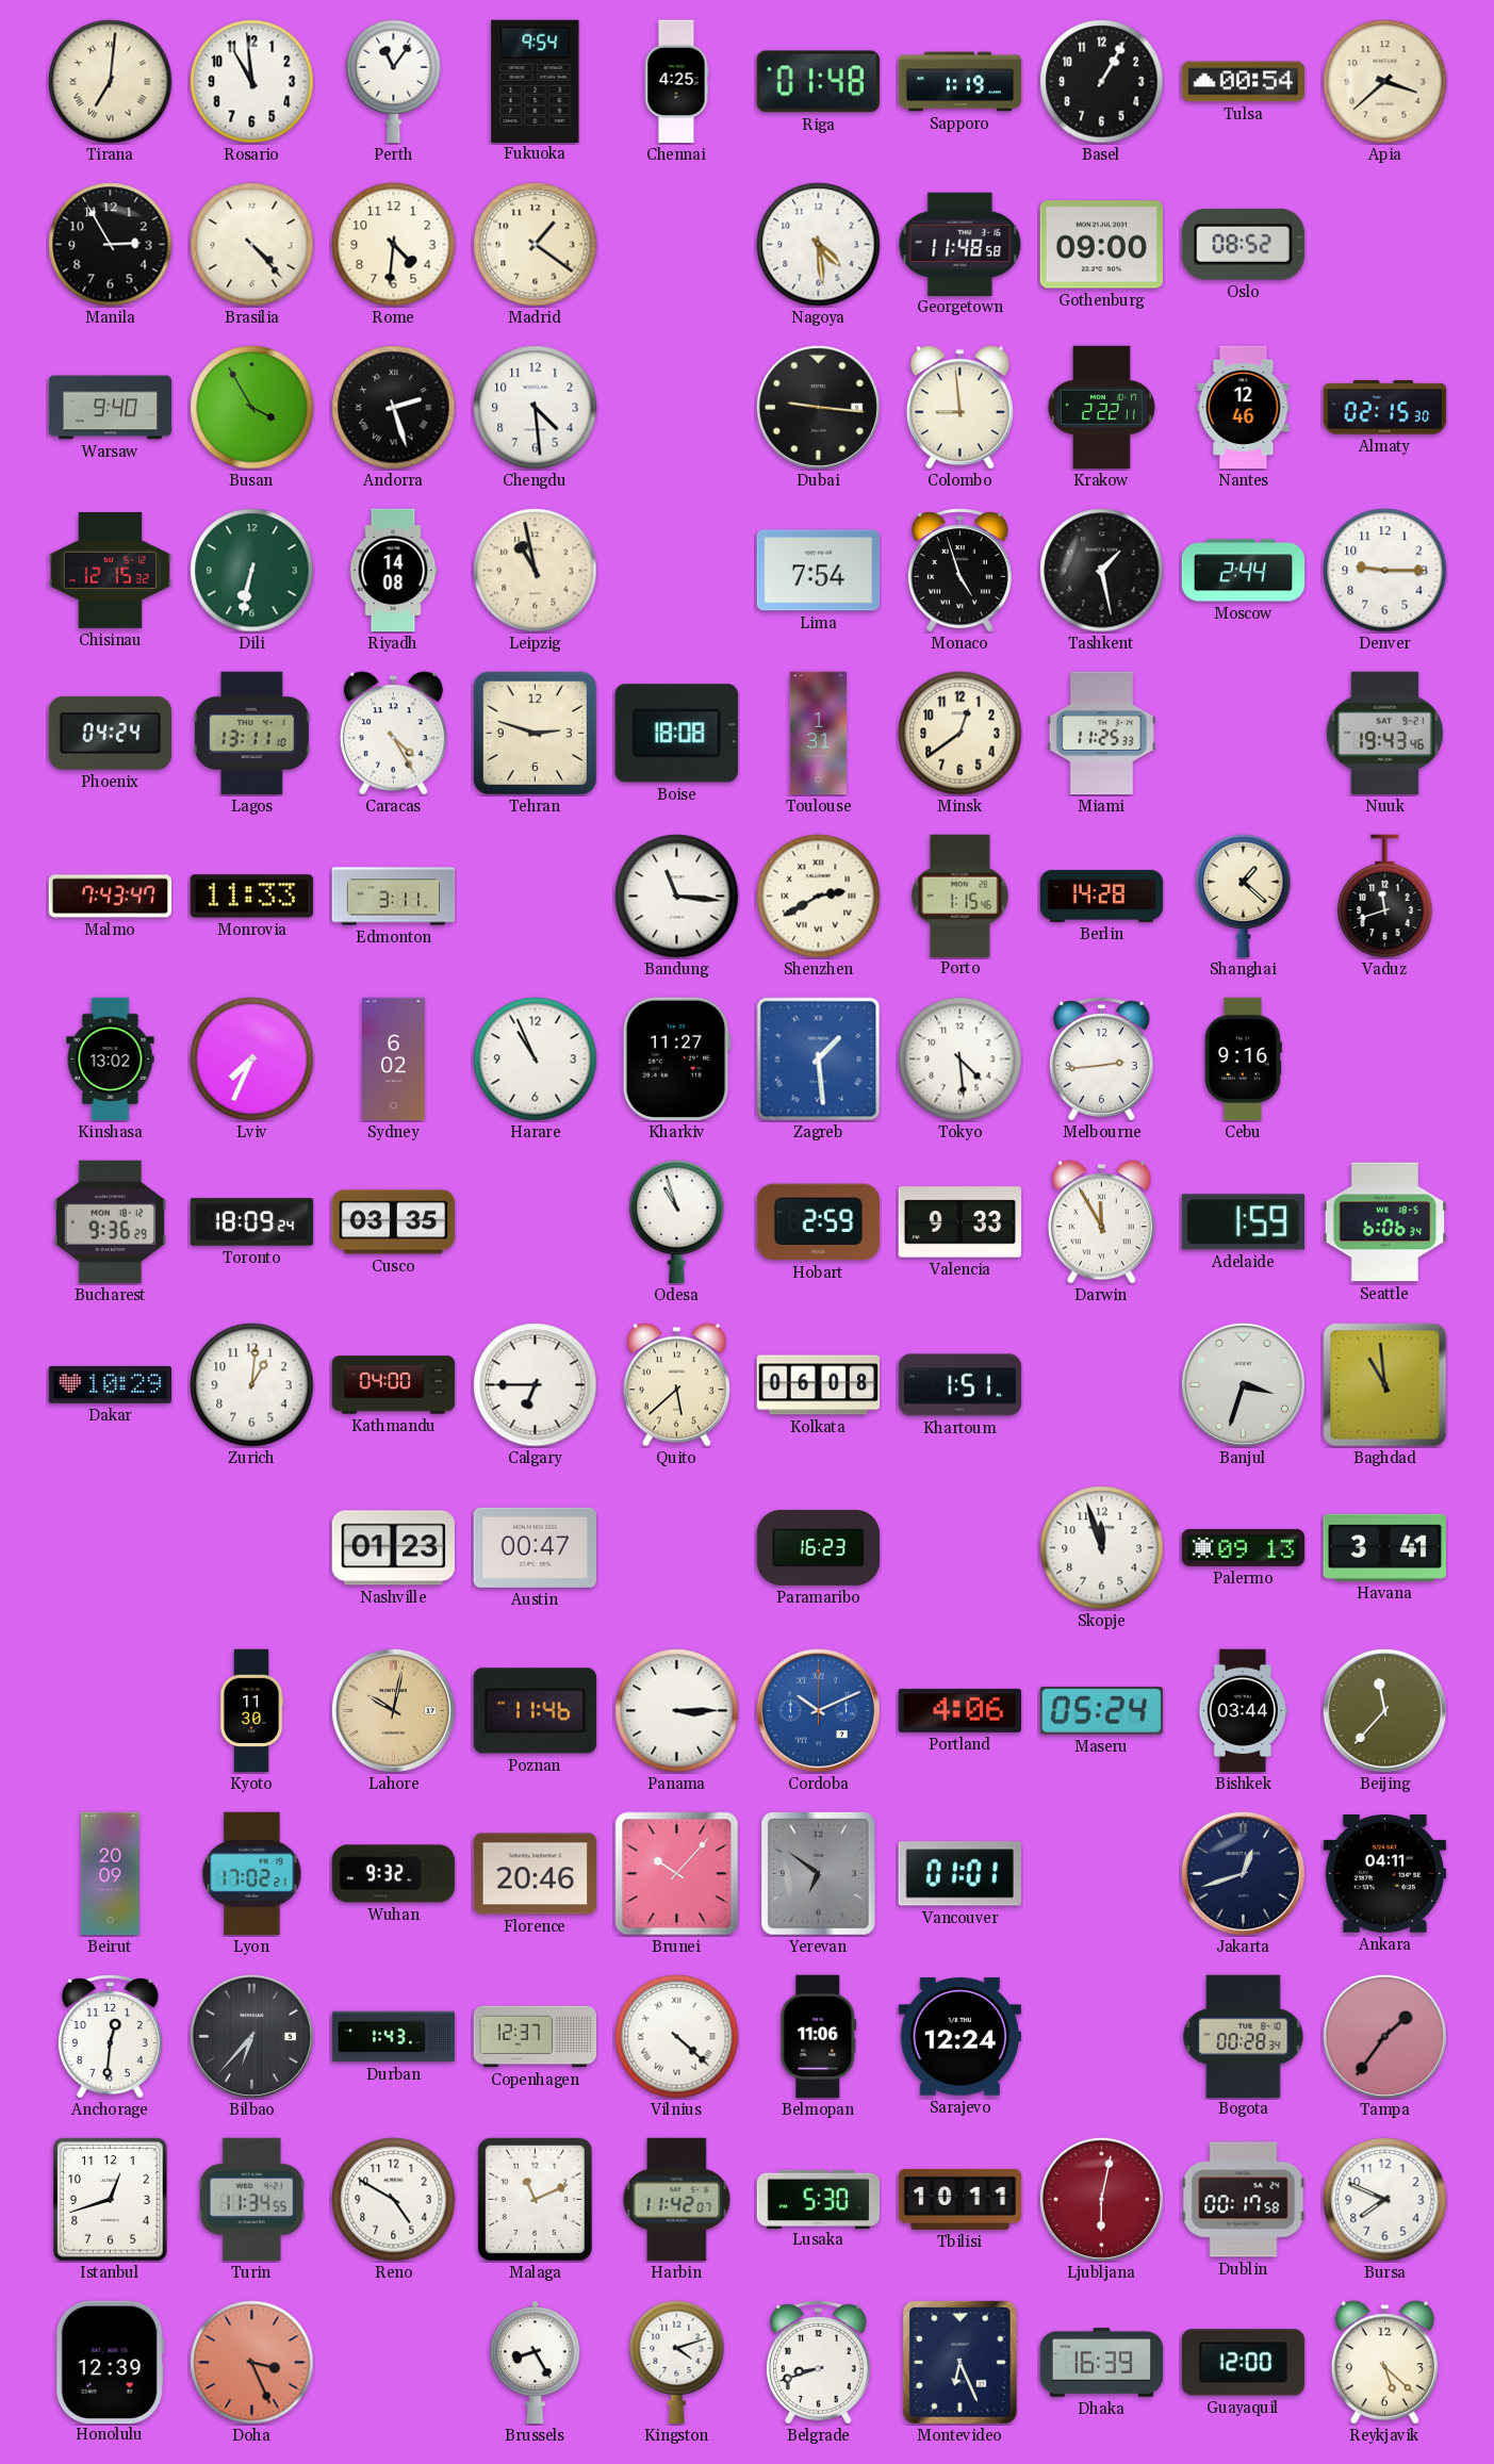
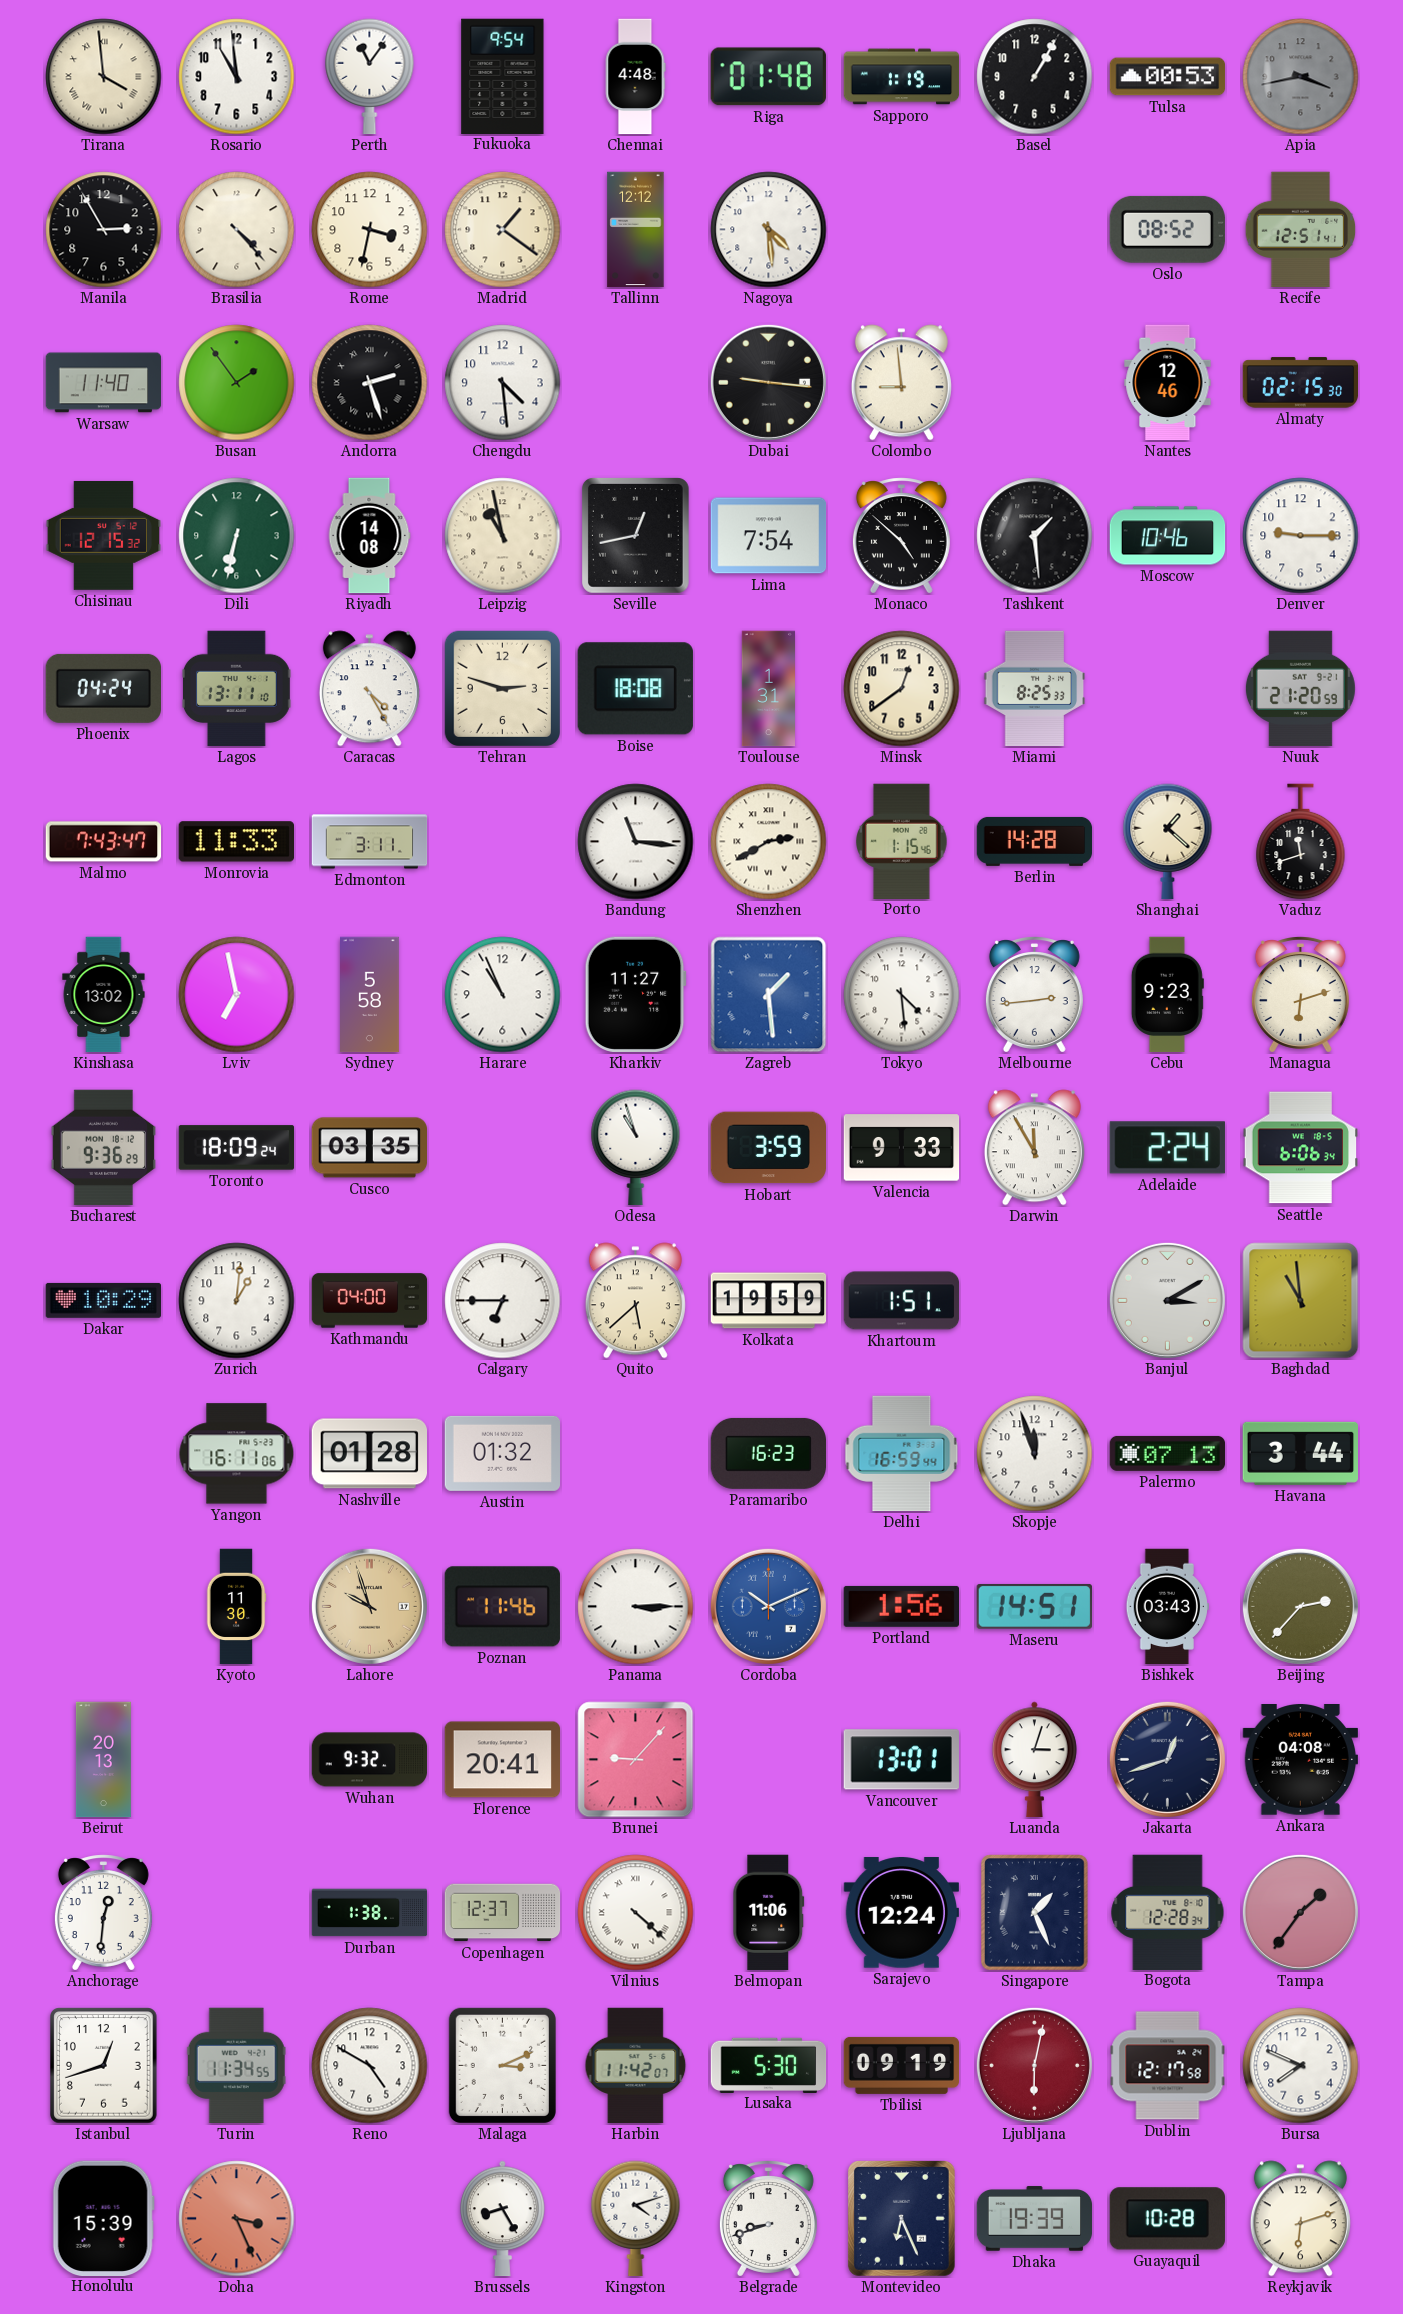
Tirana: 7:01 -> 3:59
Chennai: 4:25 -> 4:48
Tulsa: 00:54 -> 00:53
Apia: 3:38 -> 3:43
Apia dial: cream -> grey
Rome: 4:31 -> 3:32
Tallinn: none -> 12:12
Georgetown: 11:48 -> none
Gothenburg: 09:00 -> none
Recife: none -> 12:51
Warsaw: 9:40 -> 11:40
Busan: 3:55 -> 1:54
Krakow: 2:22 -> none
Seville: none -> 12:43
Monaco: 4:57 -> 4:52
Tashkent: 1:28 -> 1:29
Moscow: 2:44 -> 10:46
Miami: 11:25 -> 8:25
Nuuk: 19:43 -> 21:20
Lviv: 7:34 -> 6:58
Sydney: 6:02 -> 5:58
Cebu: 9:16 -> 9:23
Managua: none -> 6:12
Hobart: 2:59 -> 3:59
Adelaide: 1:59 -> 2:24
Kolkata: 06:08 -> 19:59
Banjul: 3:33 -> 3:10
Yangon: none -> 16:11
Nashville: 01:23 -> 01:28
Austin: 00:47 -> 01:32
Delhi: none -> 16:59
Palermo: 09:13 -> 07:13
Havana: 3:41 -> 3:44
Lahore: 10:02 -> 9:57
Portland: 4:06 -> 1:56
Maseru: 05:24 -> 14:51
Bishkek: 03:44 -> 03:43
Beijing: 11:37 -> 2:37
Beirut: 20:09 -> 20:13
Lyon: 17:02 -> none
Florence: 20:46 -> 20:41
Brunei: 10:07 -> 9:07
Yerevan: 6:51 -> none
Vancouver: 01:01 -> 13:01
Luanda: none -> 3:03
Ankara: 04:11 -> 04:08
Bilbao: 6:37 -> none
Durban: 1:43 -> 1:38
Singapore: none -> 1:26
Bogota: 00:28 -> 12:28
Malaga: 11:11 -> 3:11
Tbilisi: 10:11 -> 09:19
Dublin: 00:17 -> 12:17
Honolulu: 12:39 -> 15:39
Dhaka: 16:39 -> 19:39
Guayaquil: 12:00 -> 10:28
Reykjavik: 5:22 -> 6:12
